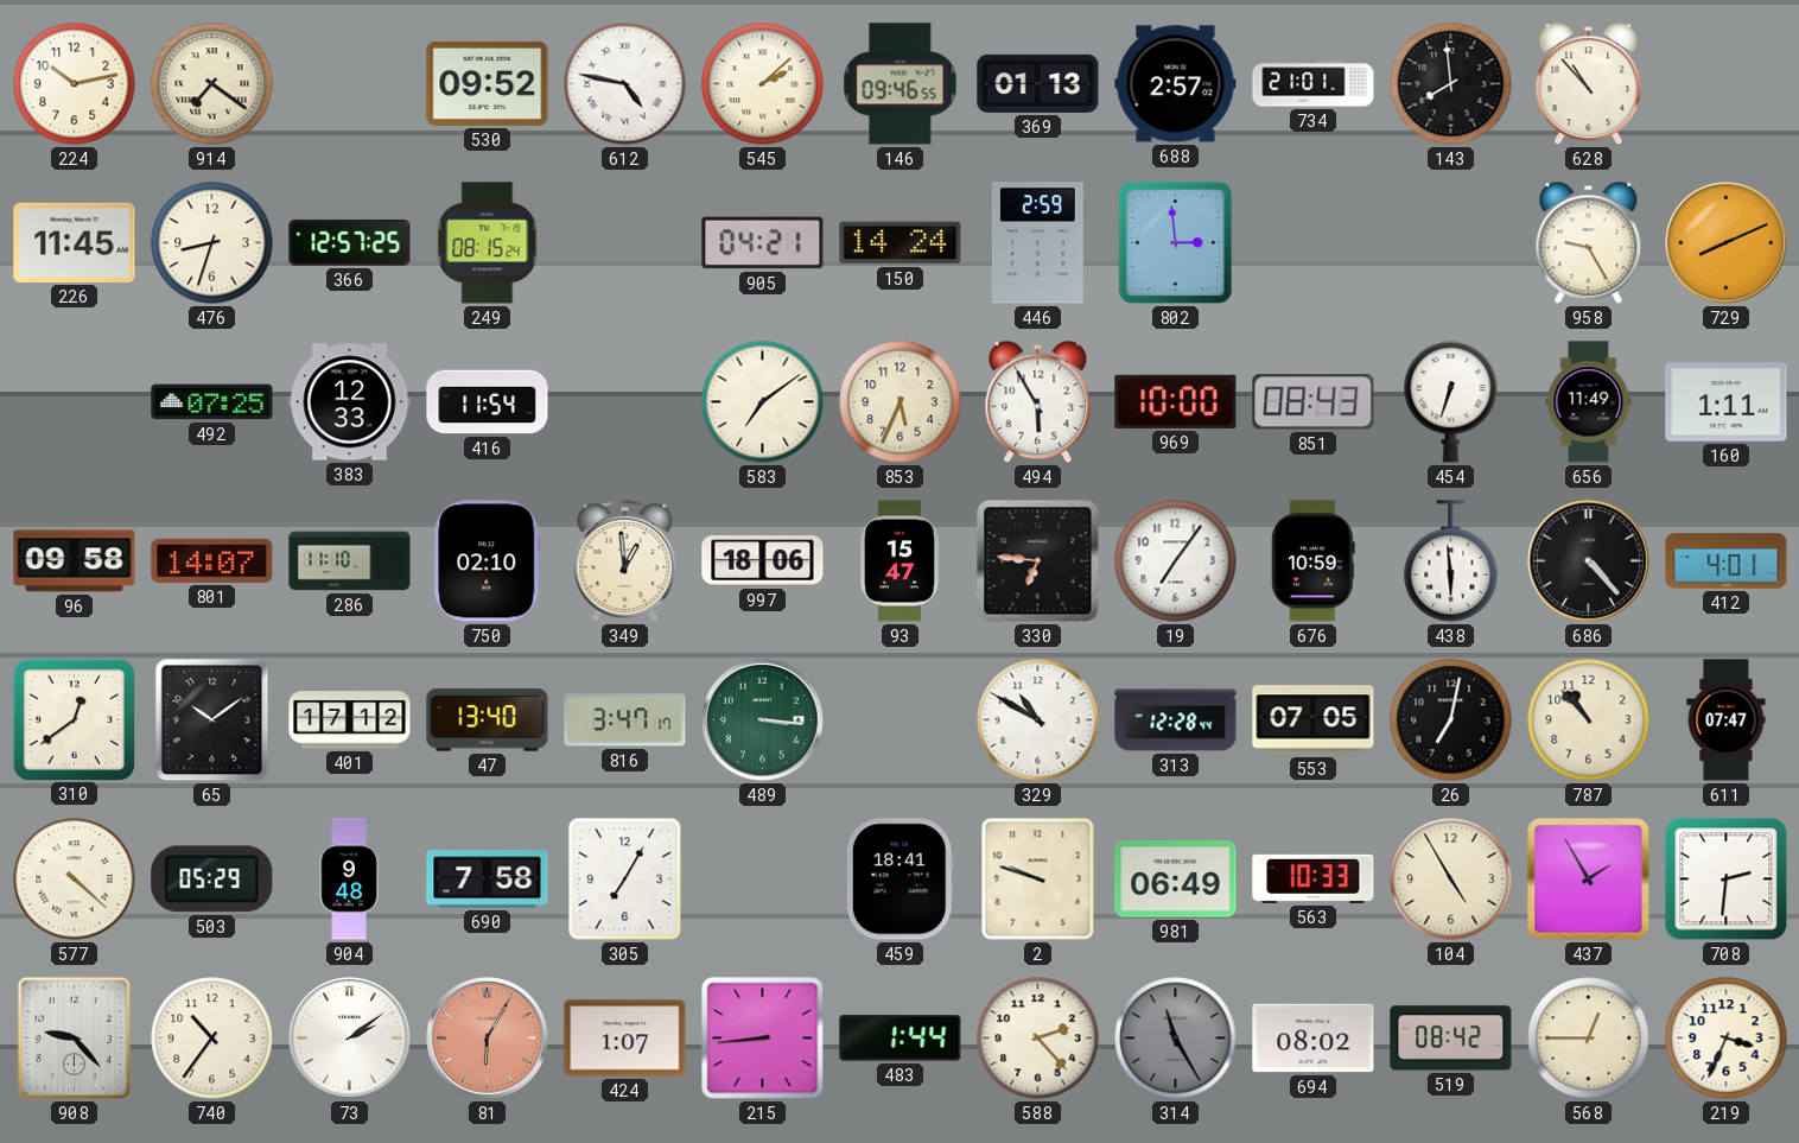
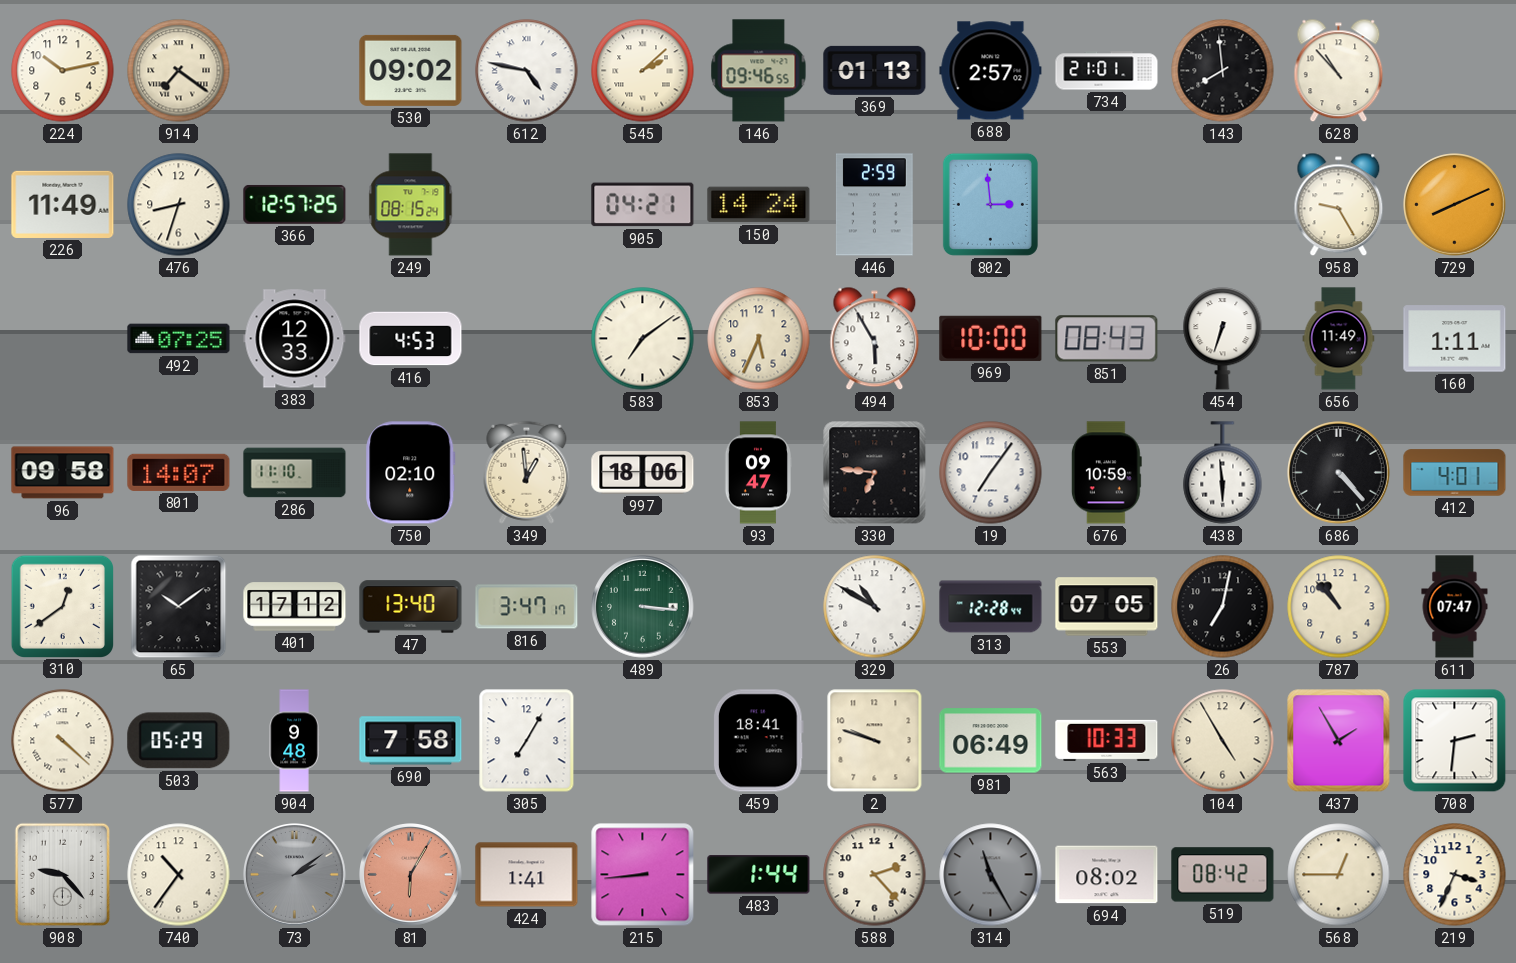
530: 09:52 -> 09:02
226: 11:45 -> 11:49
416: 11:54 -> 4:53
93: 15:47 -> 09:47
73 dial: white -> grey
424: 1:07 -> 1:41
